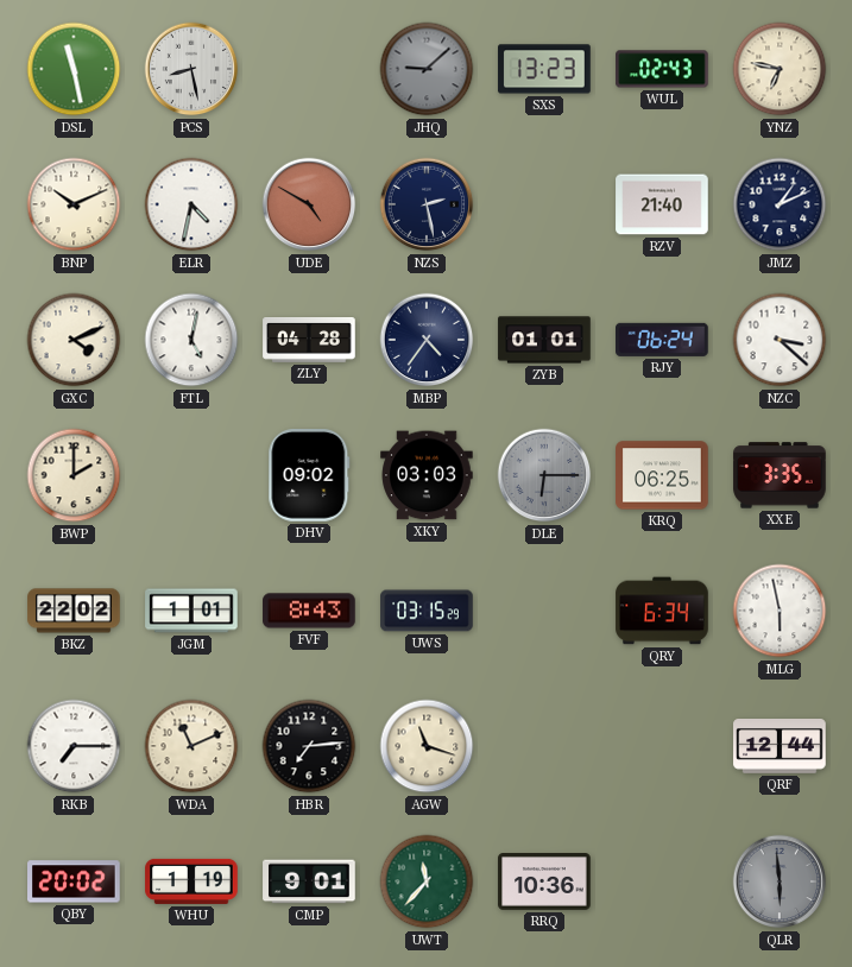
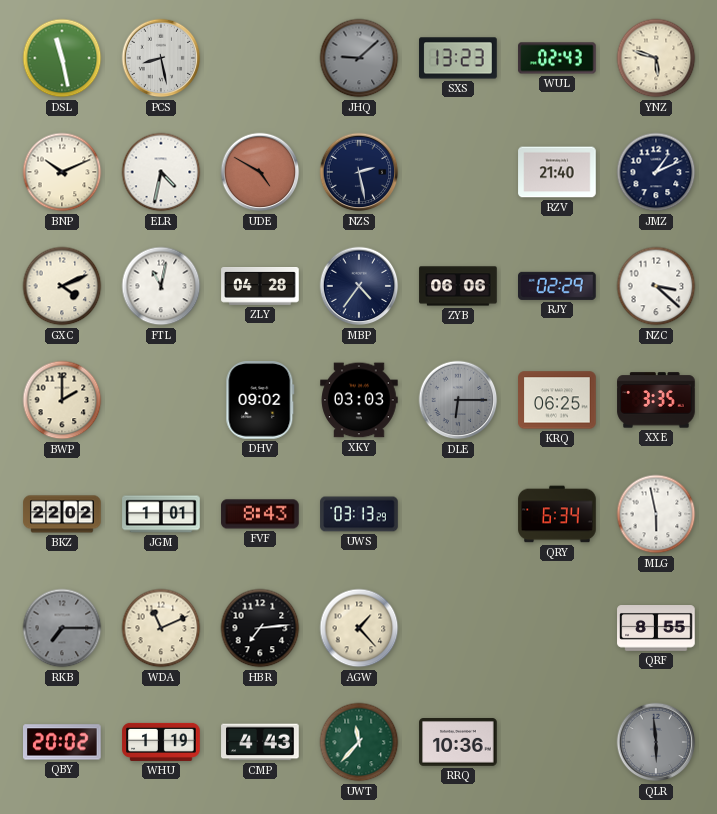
YNZ: 6:47 -> 5:48
FTL: 5:02 -> 11:02
ZYB: 01:01 -> 06:06
RJY: 06:24 -> 02:29
UWS: 03:15 -> 03:13
RKB dial: white -> grey
AGW: 11:18 -> 1:23
QRF: 12:44 -> 8:55
CMP: 9:01 -> 4:43
